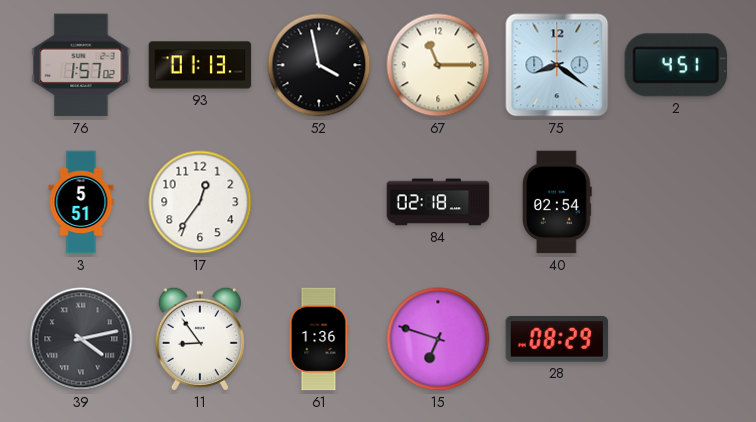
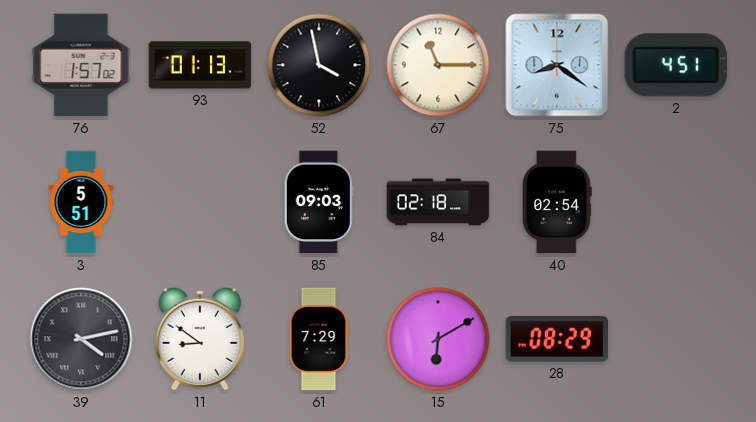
17: 12:36 -> none
85: none -> 09:03
11: 8:54 -> 8:51
61: 1:36 -> 7:29
15: 6:48 -> 6:10
